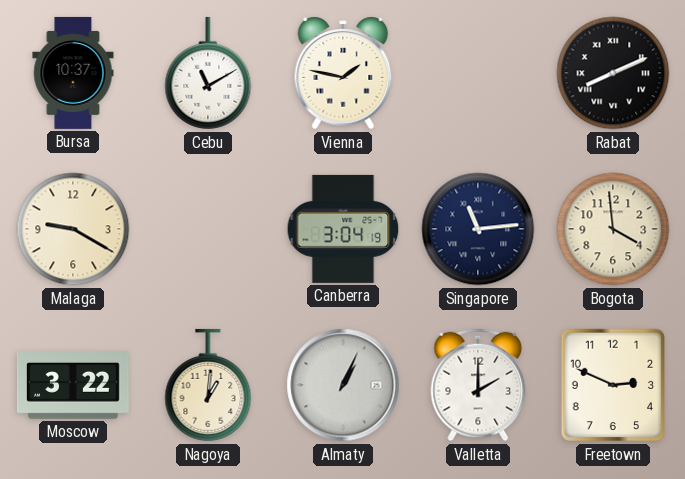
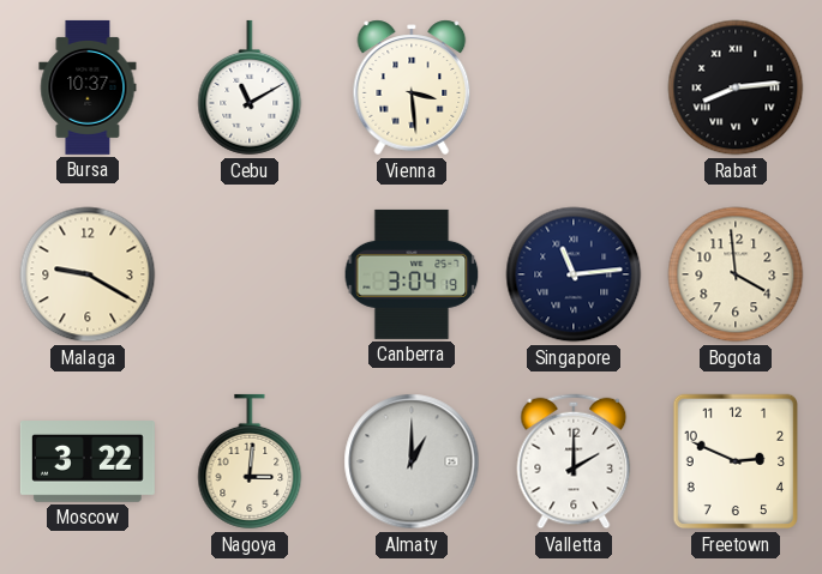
Vienna: 1:47 -> 3:29
Rabat: 8:11 -> 8:14
Nagoya: 1:01 -> 3:01
Almaty: 1:04 -> 1:00
